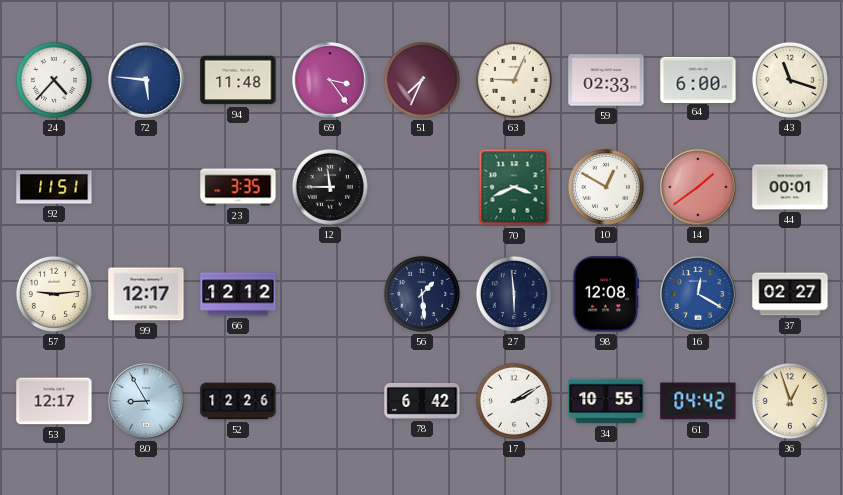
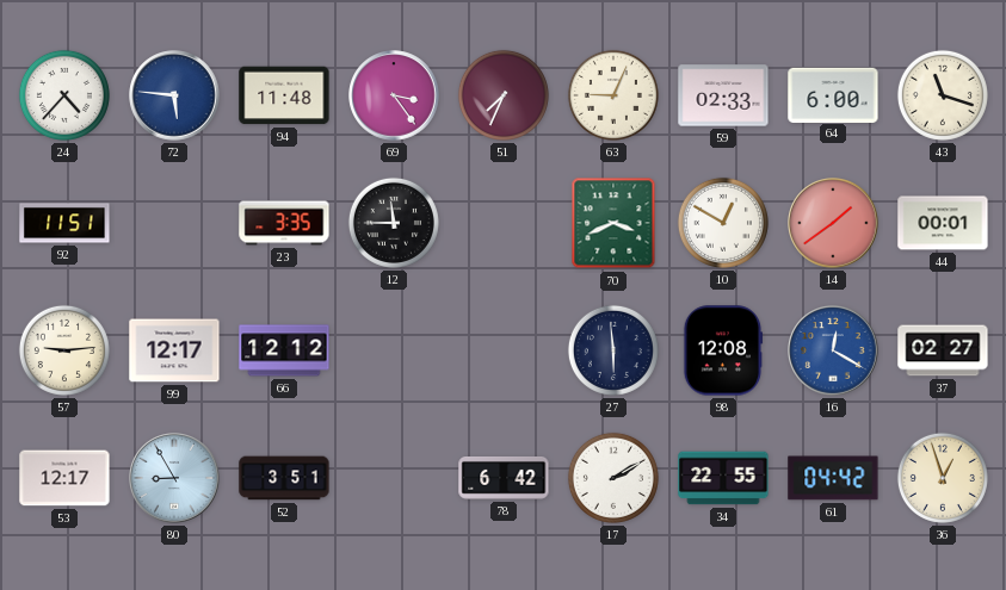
56: 1:29 -> none
52: 12:26 -> 3:51
34: 10:55 -> 22:55
